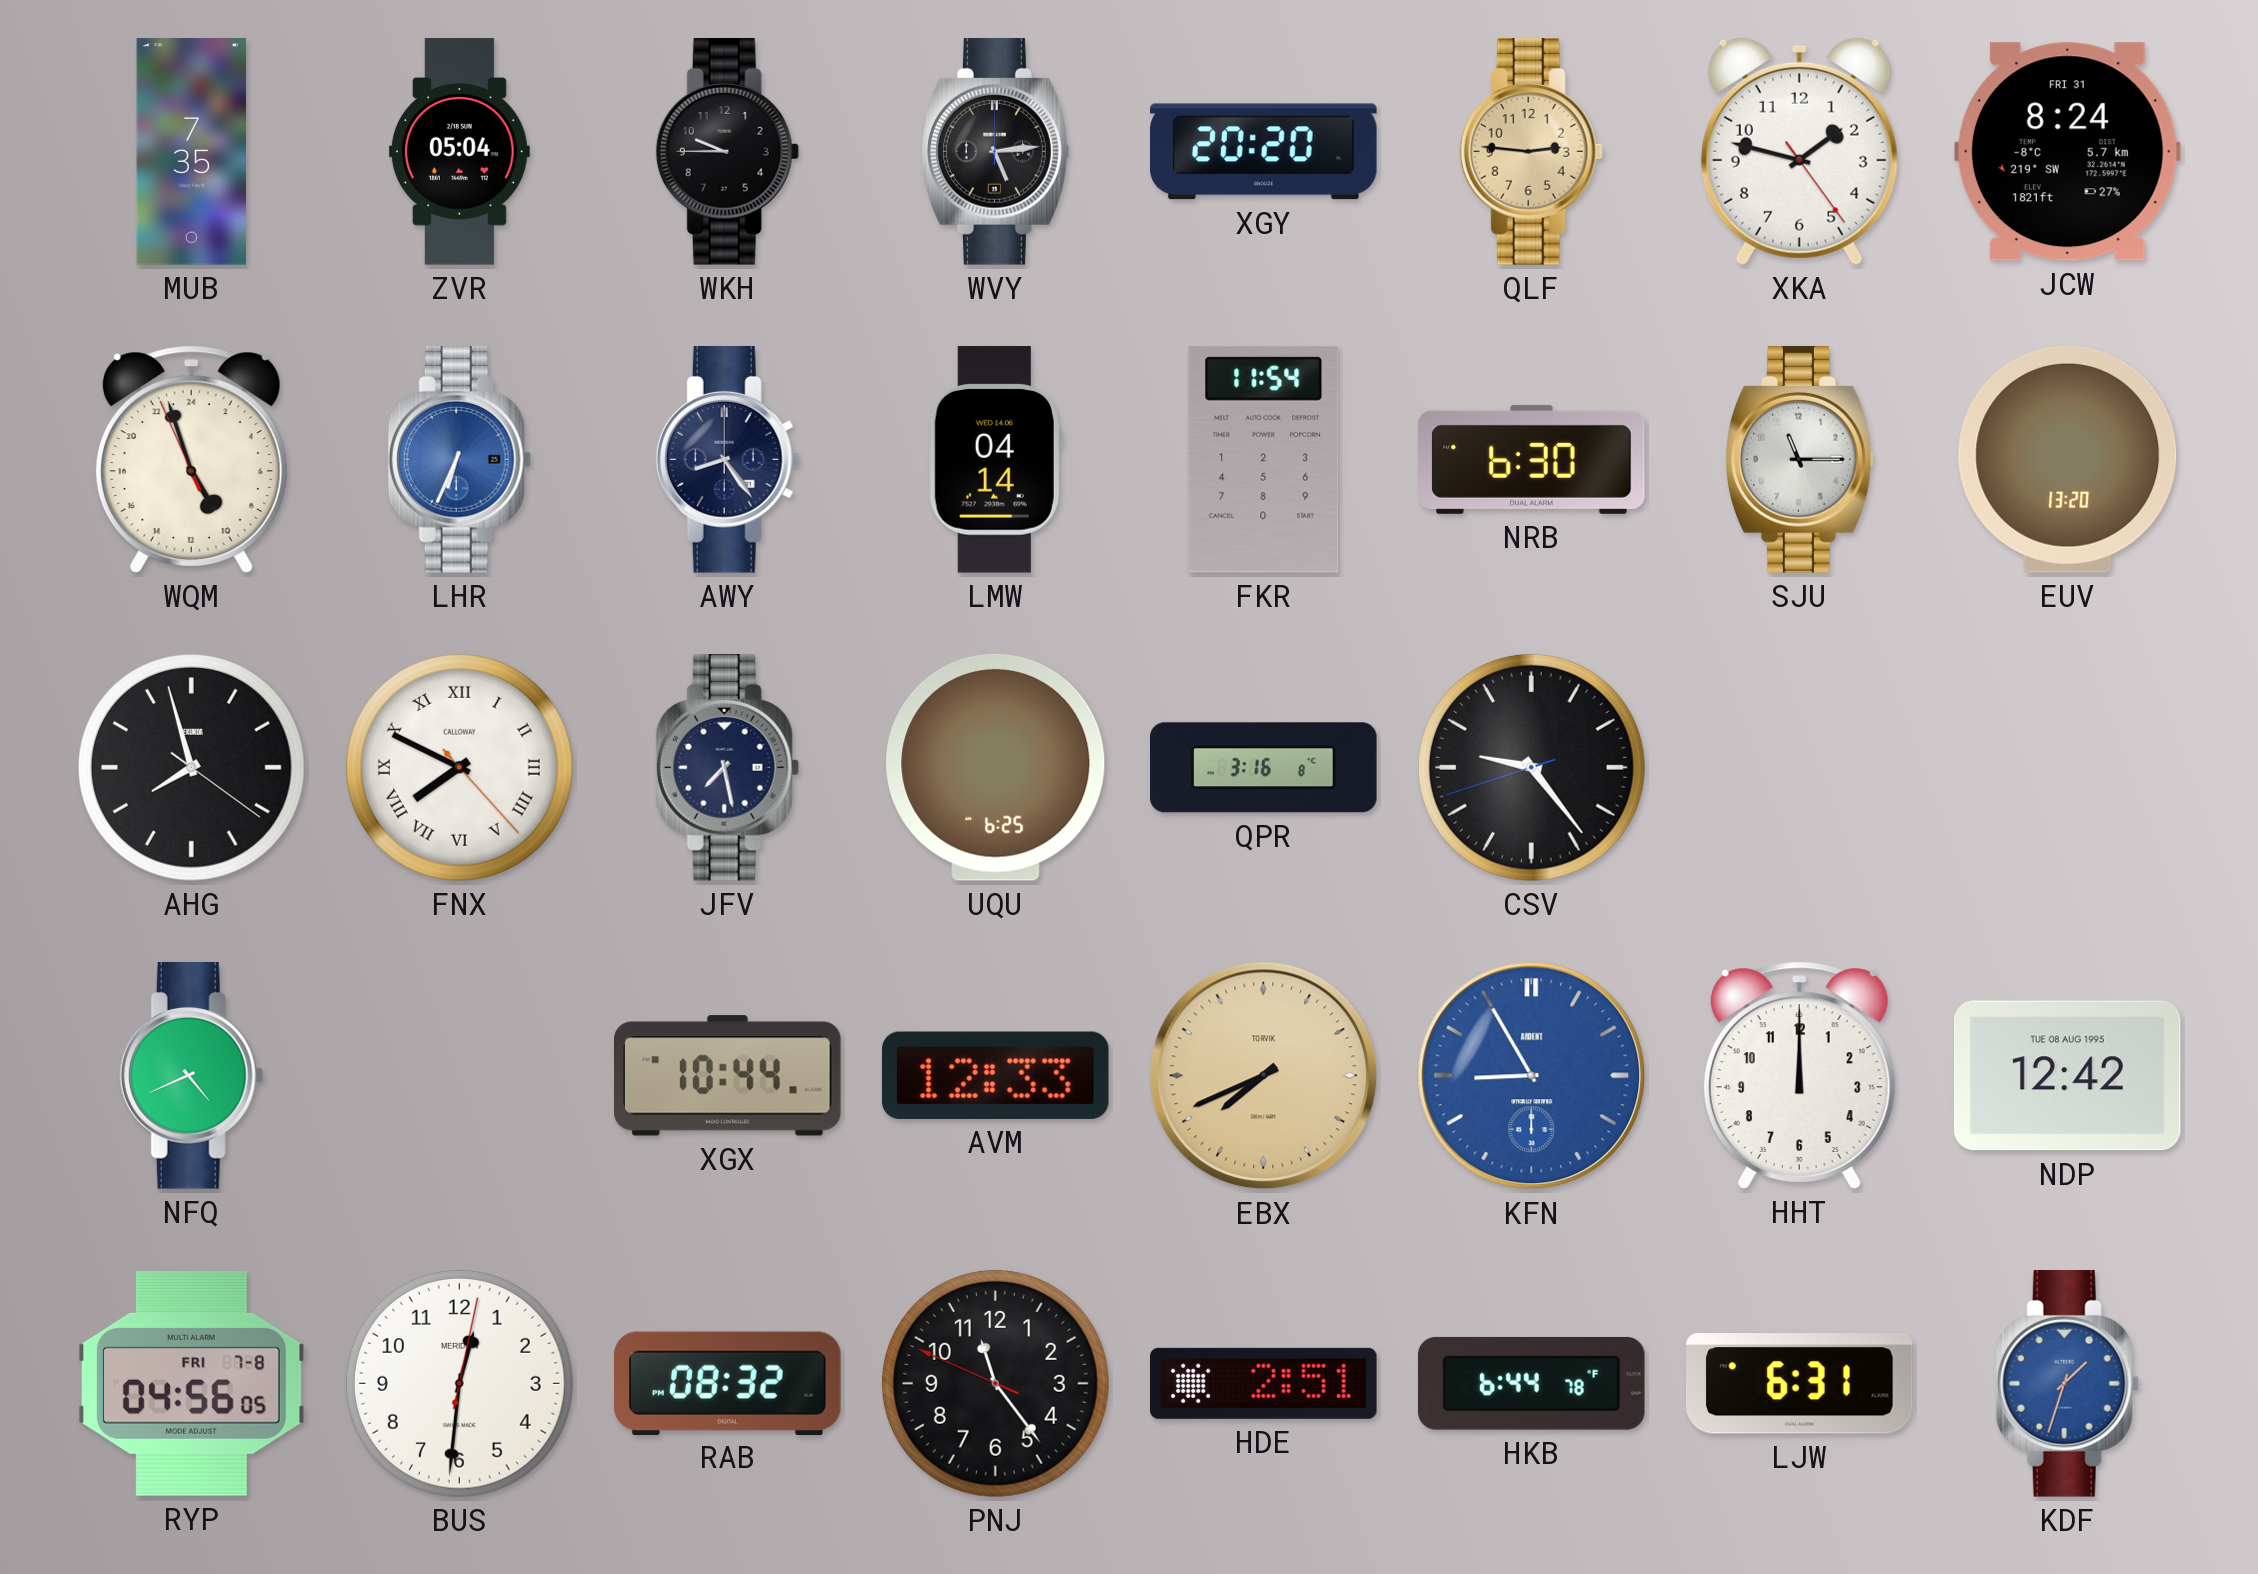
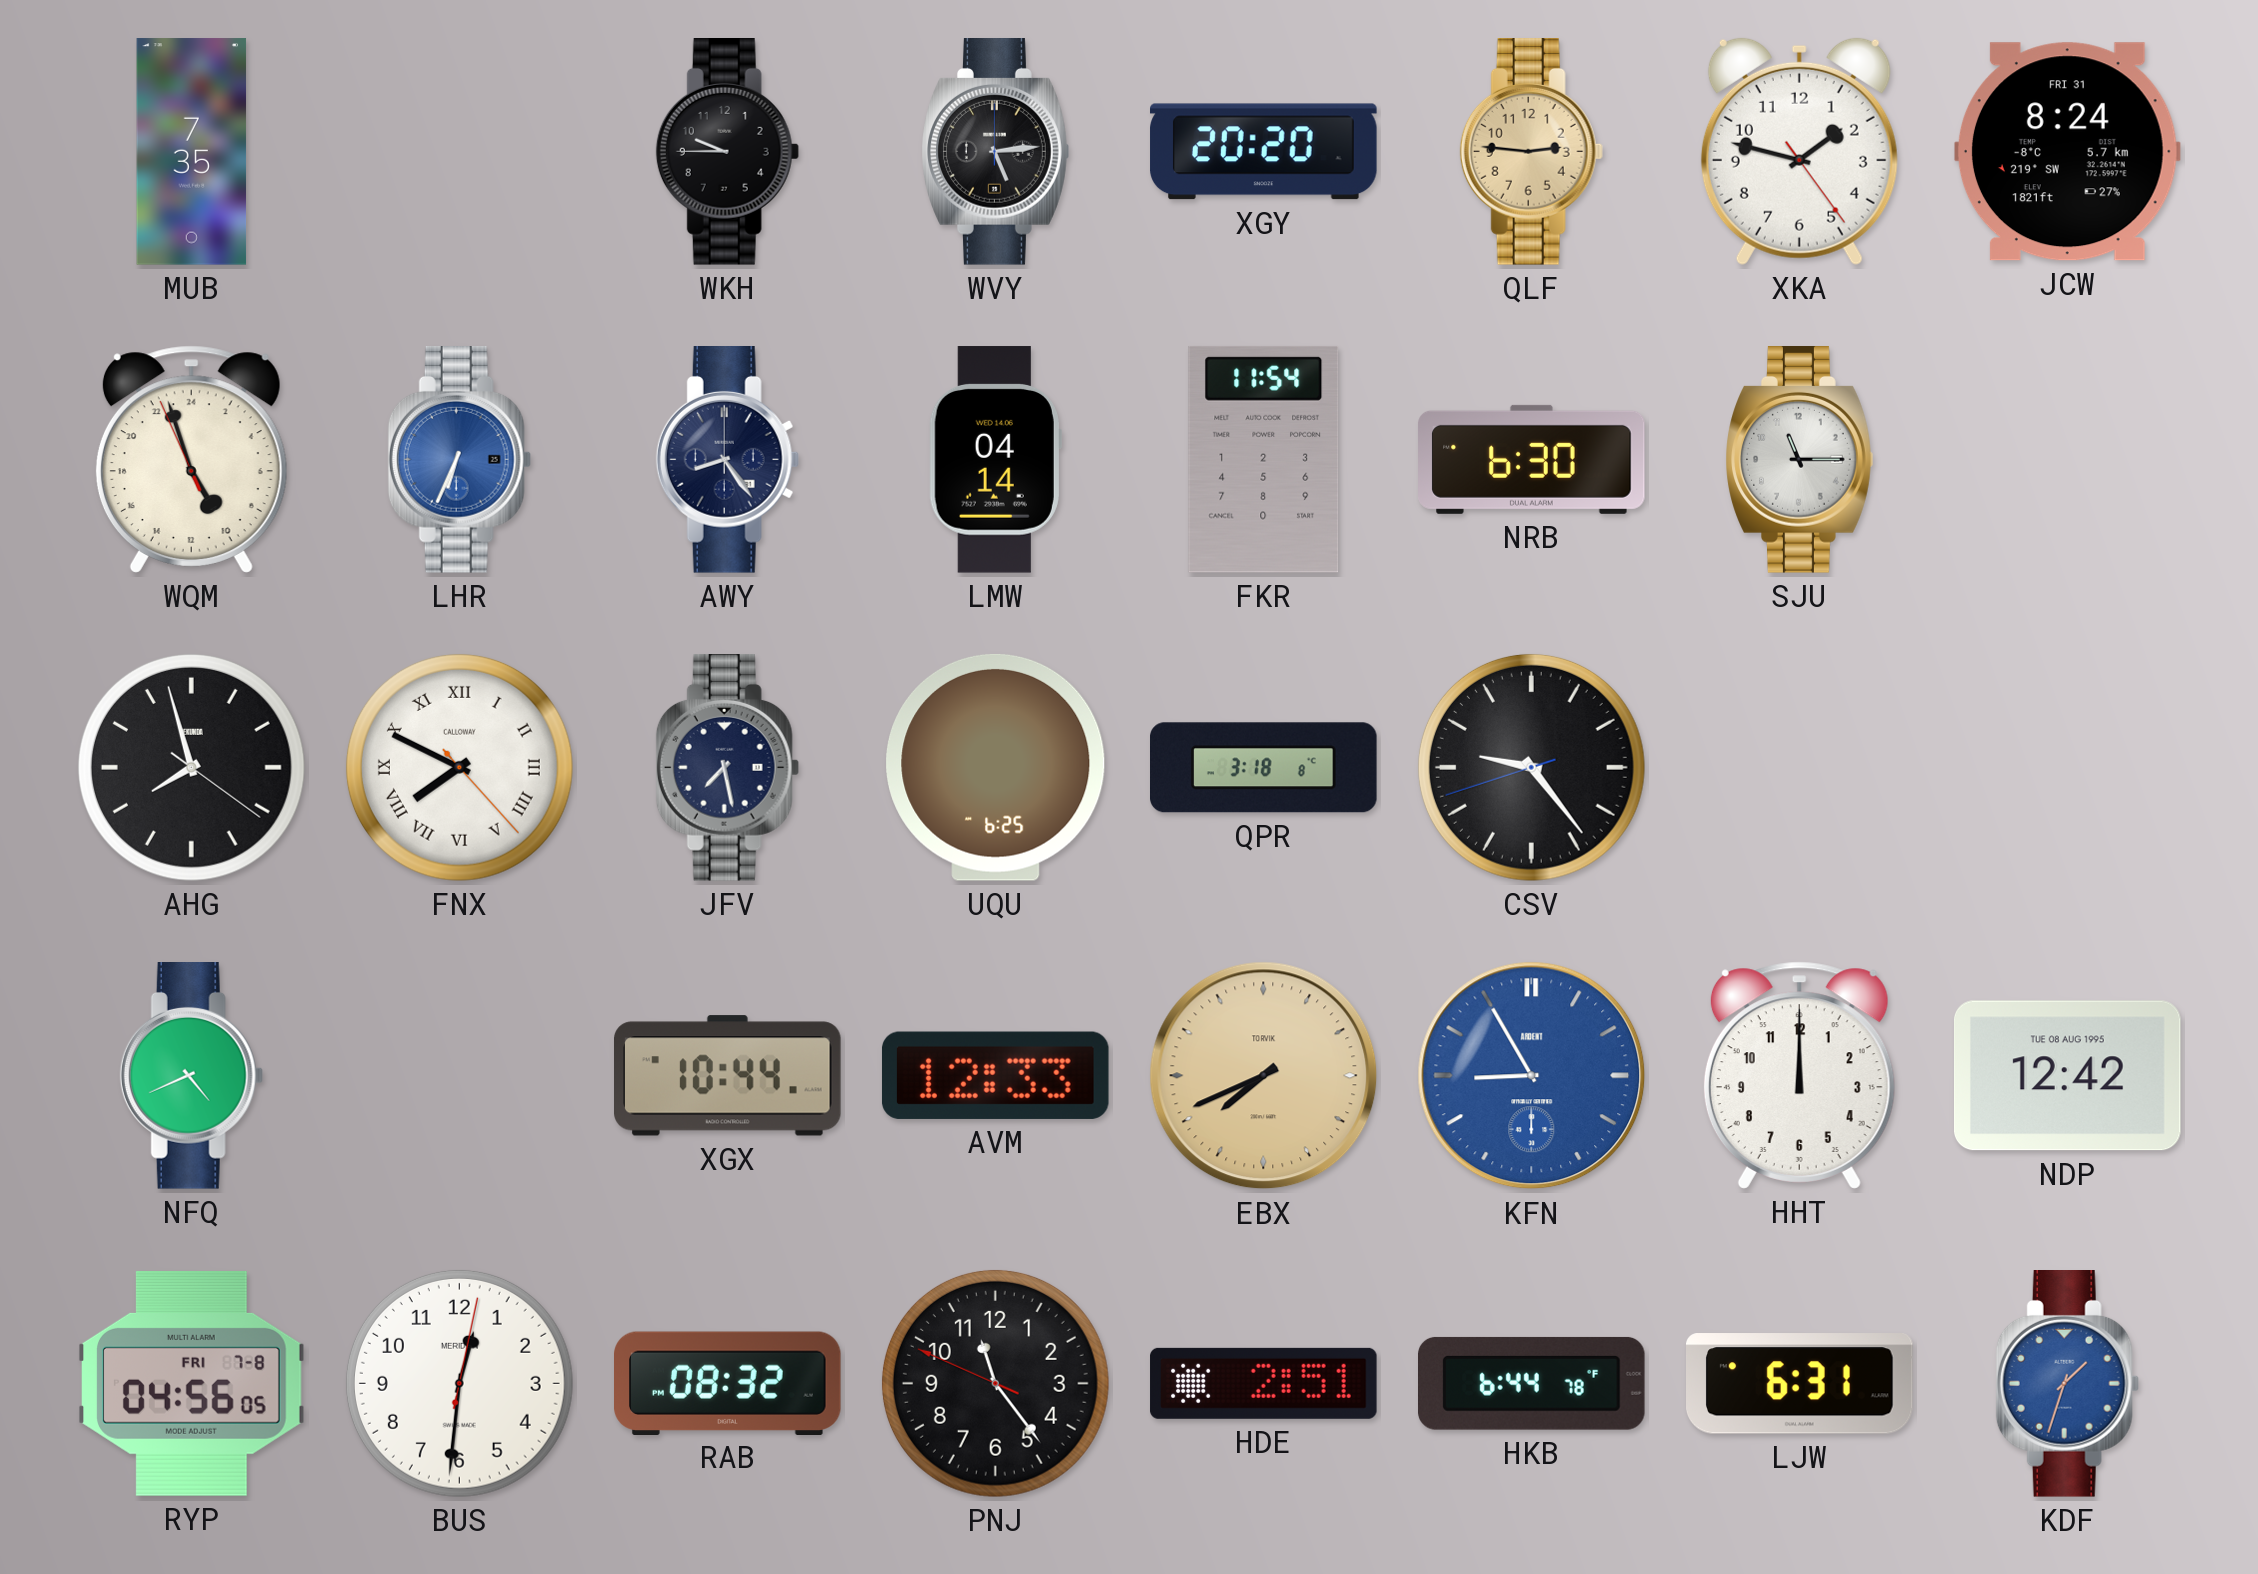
ZVR: 05:04 -> none
EUV: 13:20 -> none
QPR: 3:16 -> 3:18
